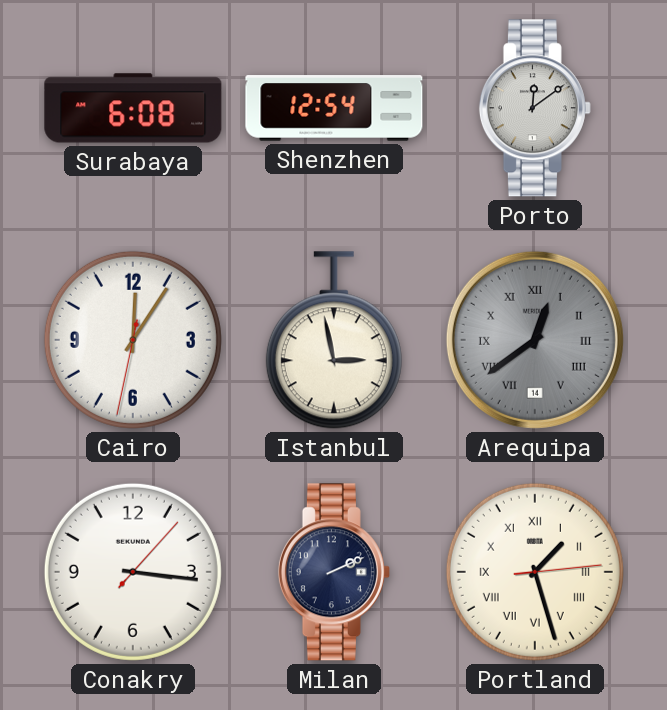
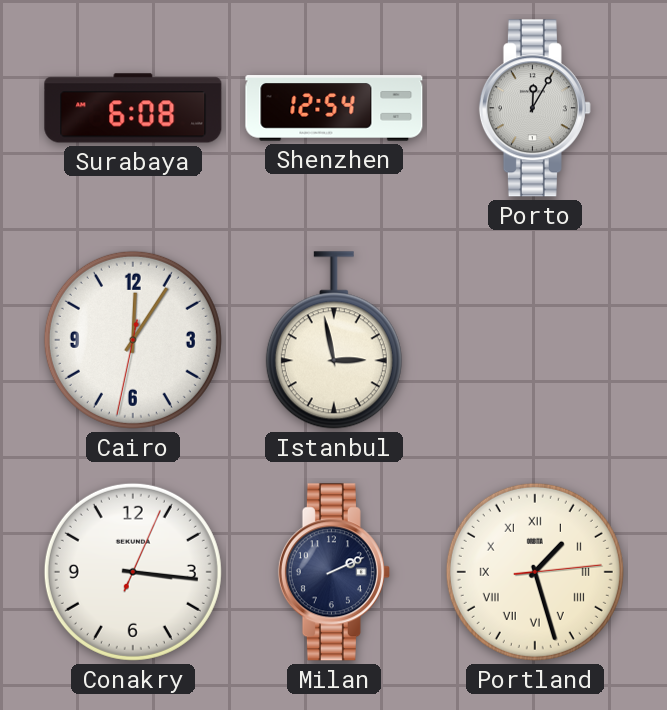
Porto: 12:09 -> 12:05
Arequipa: 12:39 -> none
Conakry: 3:16:07 -> 3:16:04
